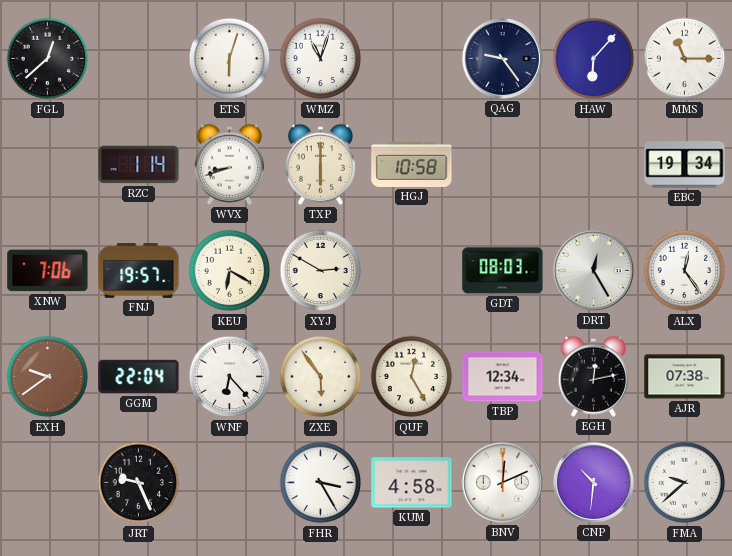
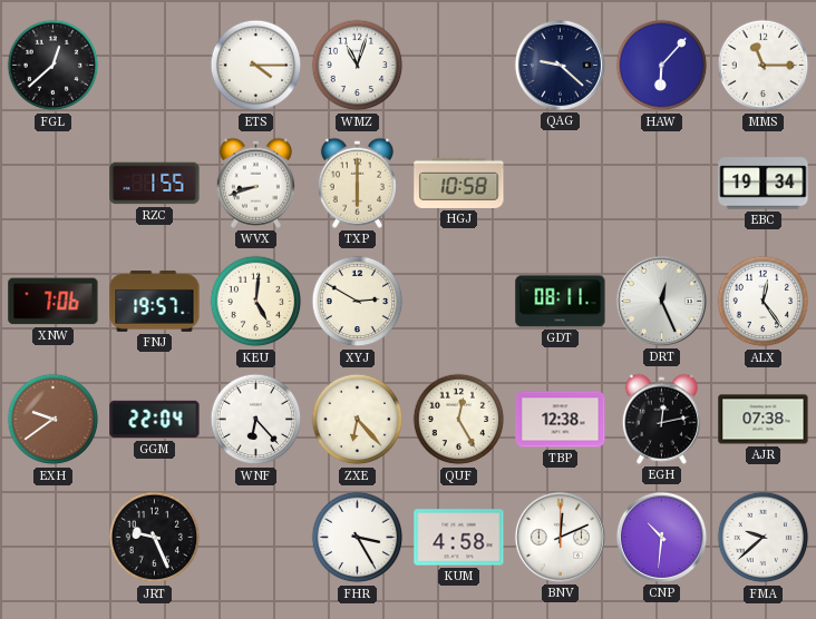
ETS: 6:03 -> 4:15
QAG: 9:24 -> 9:22
RZC: 1:14 -> 1:55
KEU: 6:20 -> 5:01
GDT: 08:03 -> 08:11
DRT: 12:25 -> 12:26
ZXE: 5:54 -> 6:23
TBP: 12:34 -> 12:38
